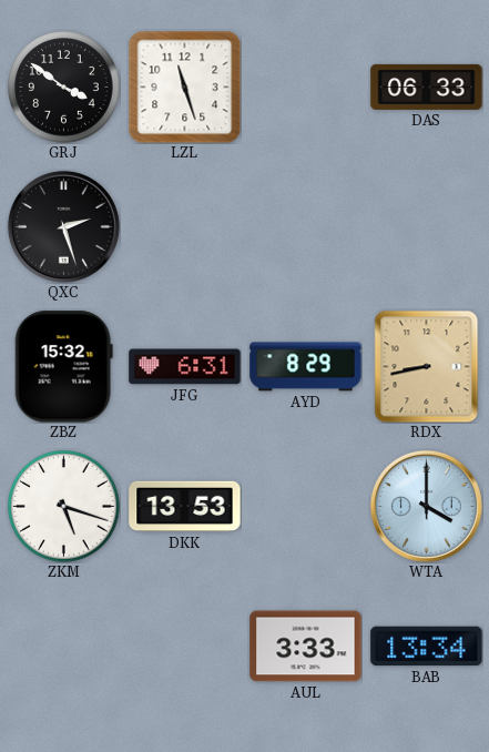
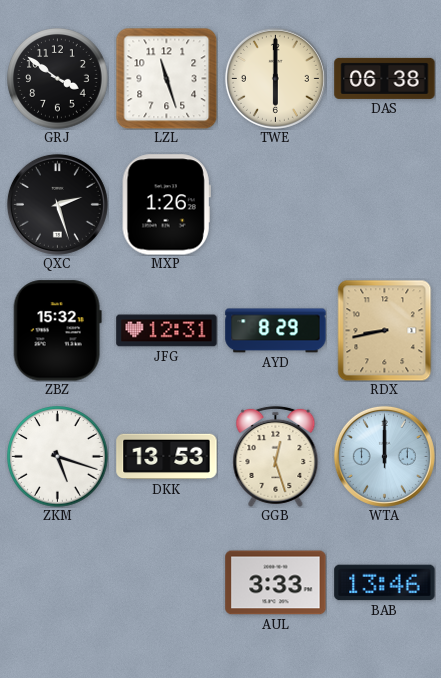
TWE: none -> 6:00
DAS: 06:33 -> 06:38
MXP: none -> 1:26
JFG: 6:31 -> 12:31
GGB: none -> 12:27
WTA: 4:00 -> 12:00
BAB: 13:34 -> 13:46
